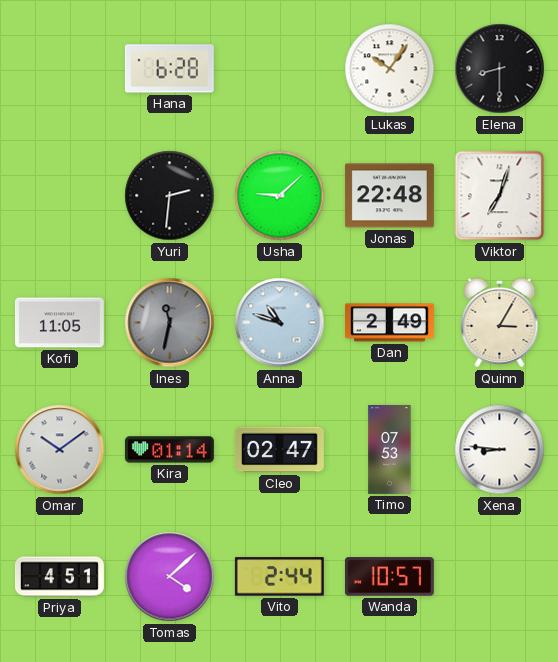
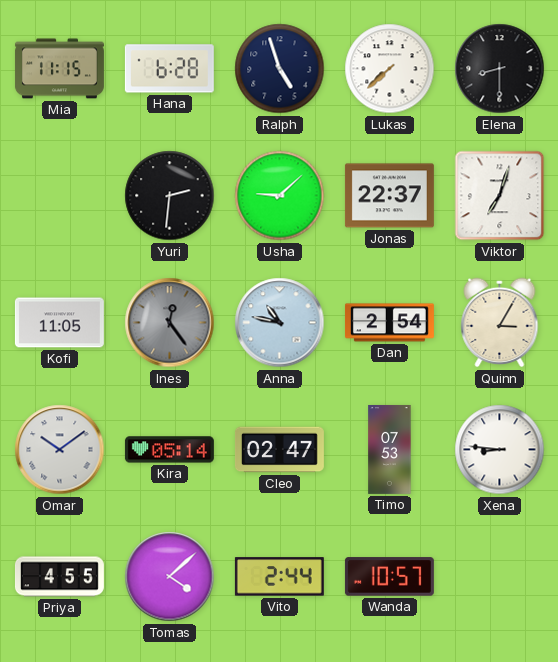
Mia: none -> 11:15
Ralph: none -> 4:57
Lukas: 10:06 -> 7:38
Jonas: 22:48 -> 22:37
Ines: 11:32 -> 12:24
Anna: 10:48 -> 10:47
Dan: 2:49 -> 2:54
Kira: 01:14 -> 05:14
Priya: 4:51 -> 4:55
